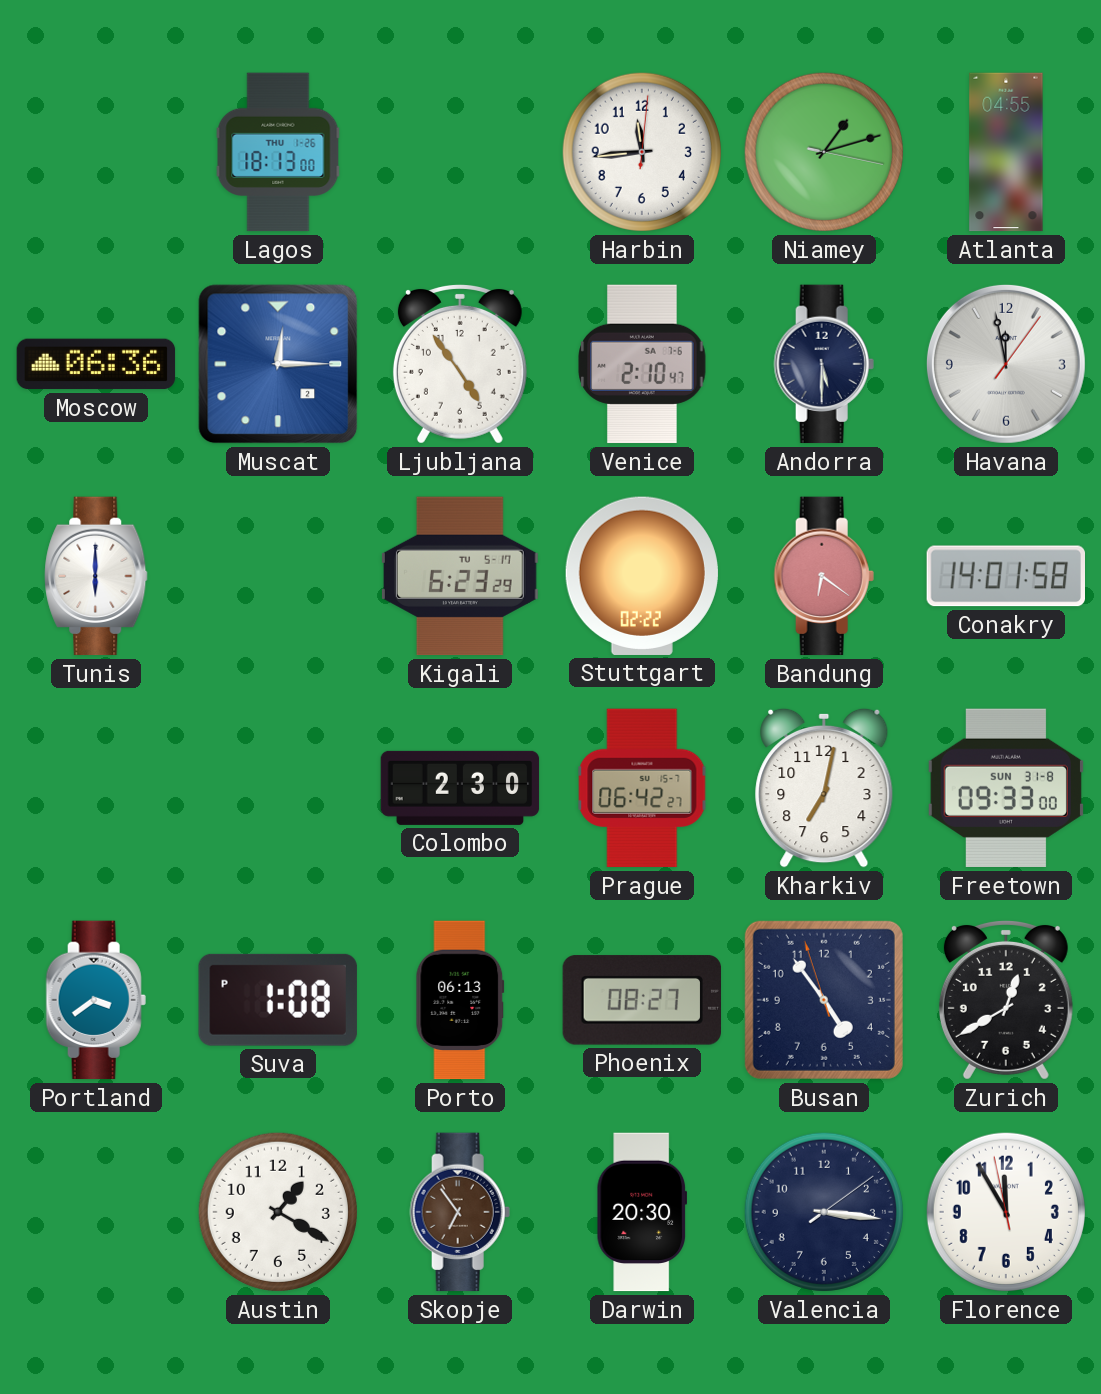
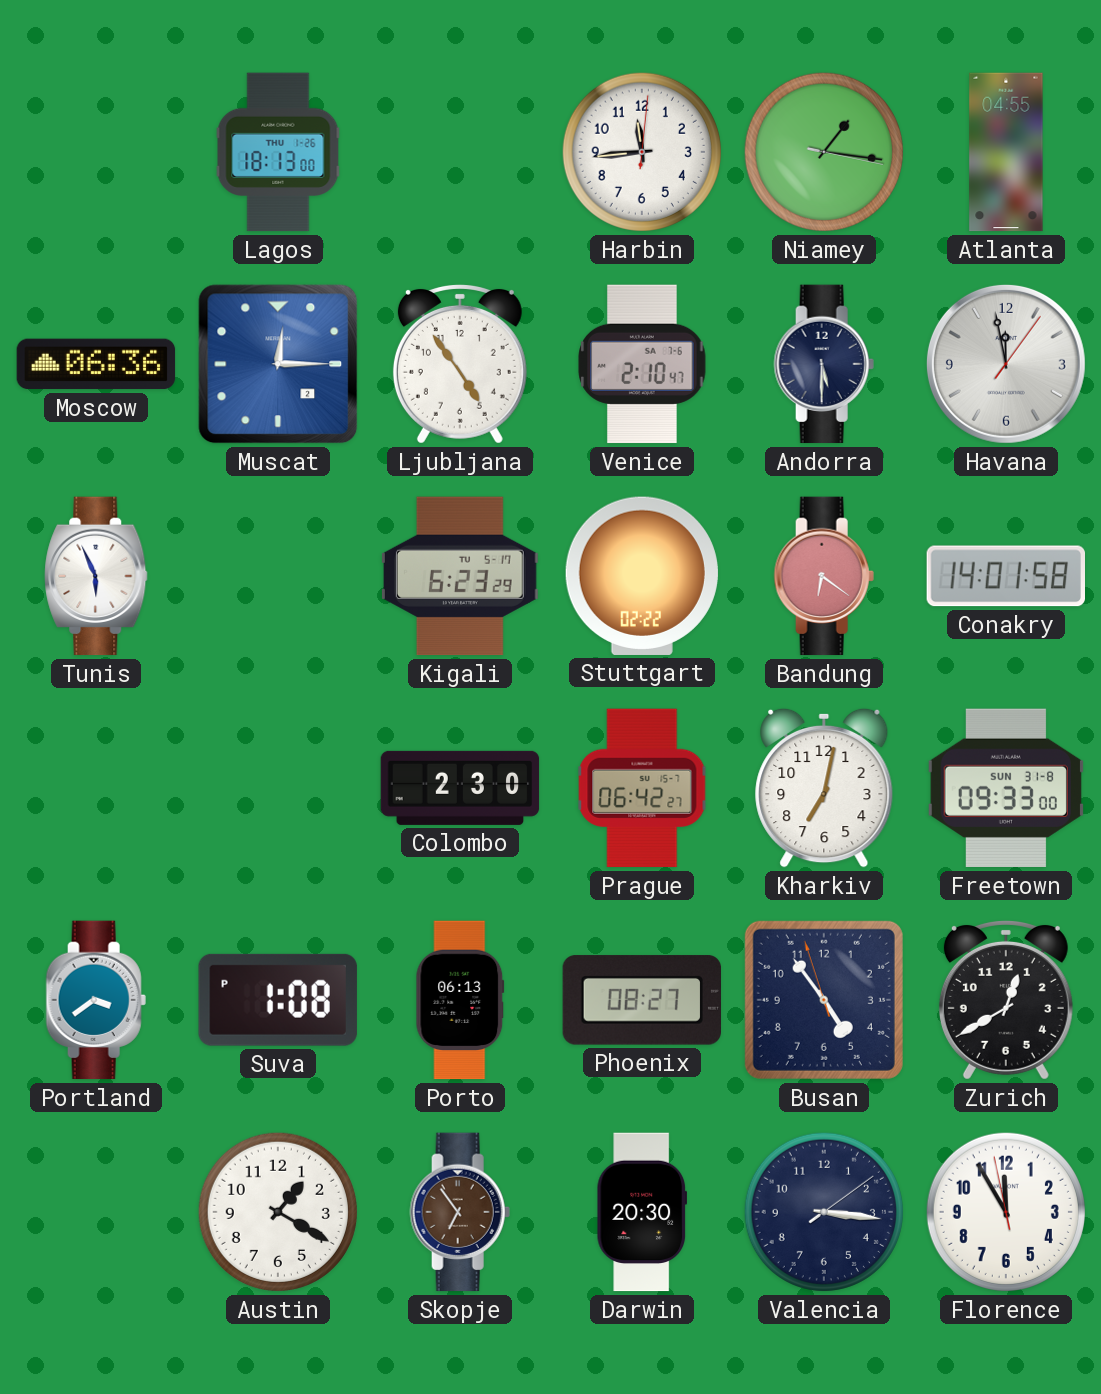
Niamey: 1:12 -> 1:16
Tunis: 6:00 -> 5:56
